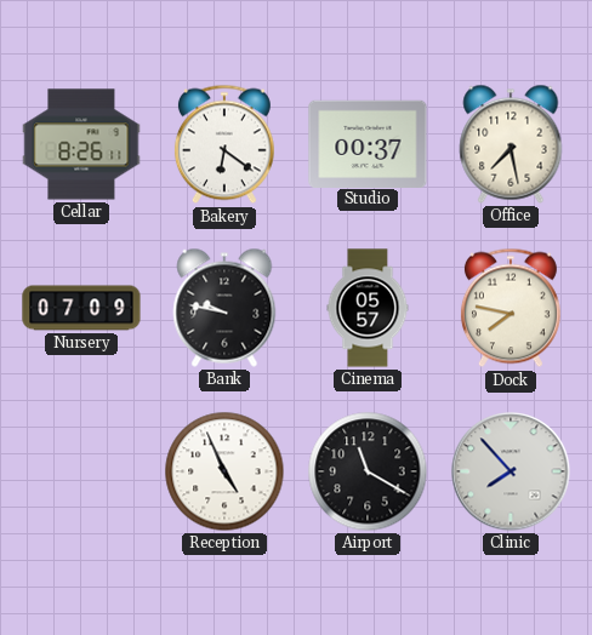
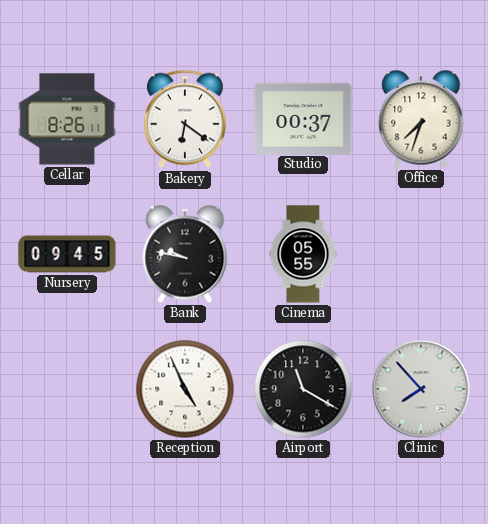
Office: 7:28 -> 7:33
Nursery: 07:09 -> 09:45
Cinema: 05:57 -> 05:55
Dock: 7:47 -> none
